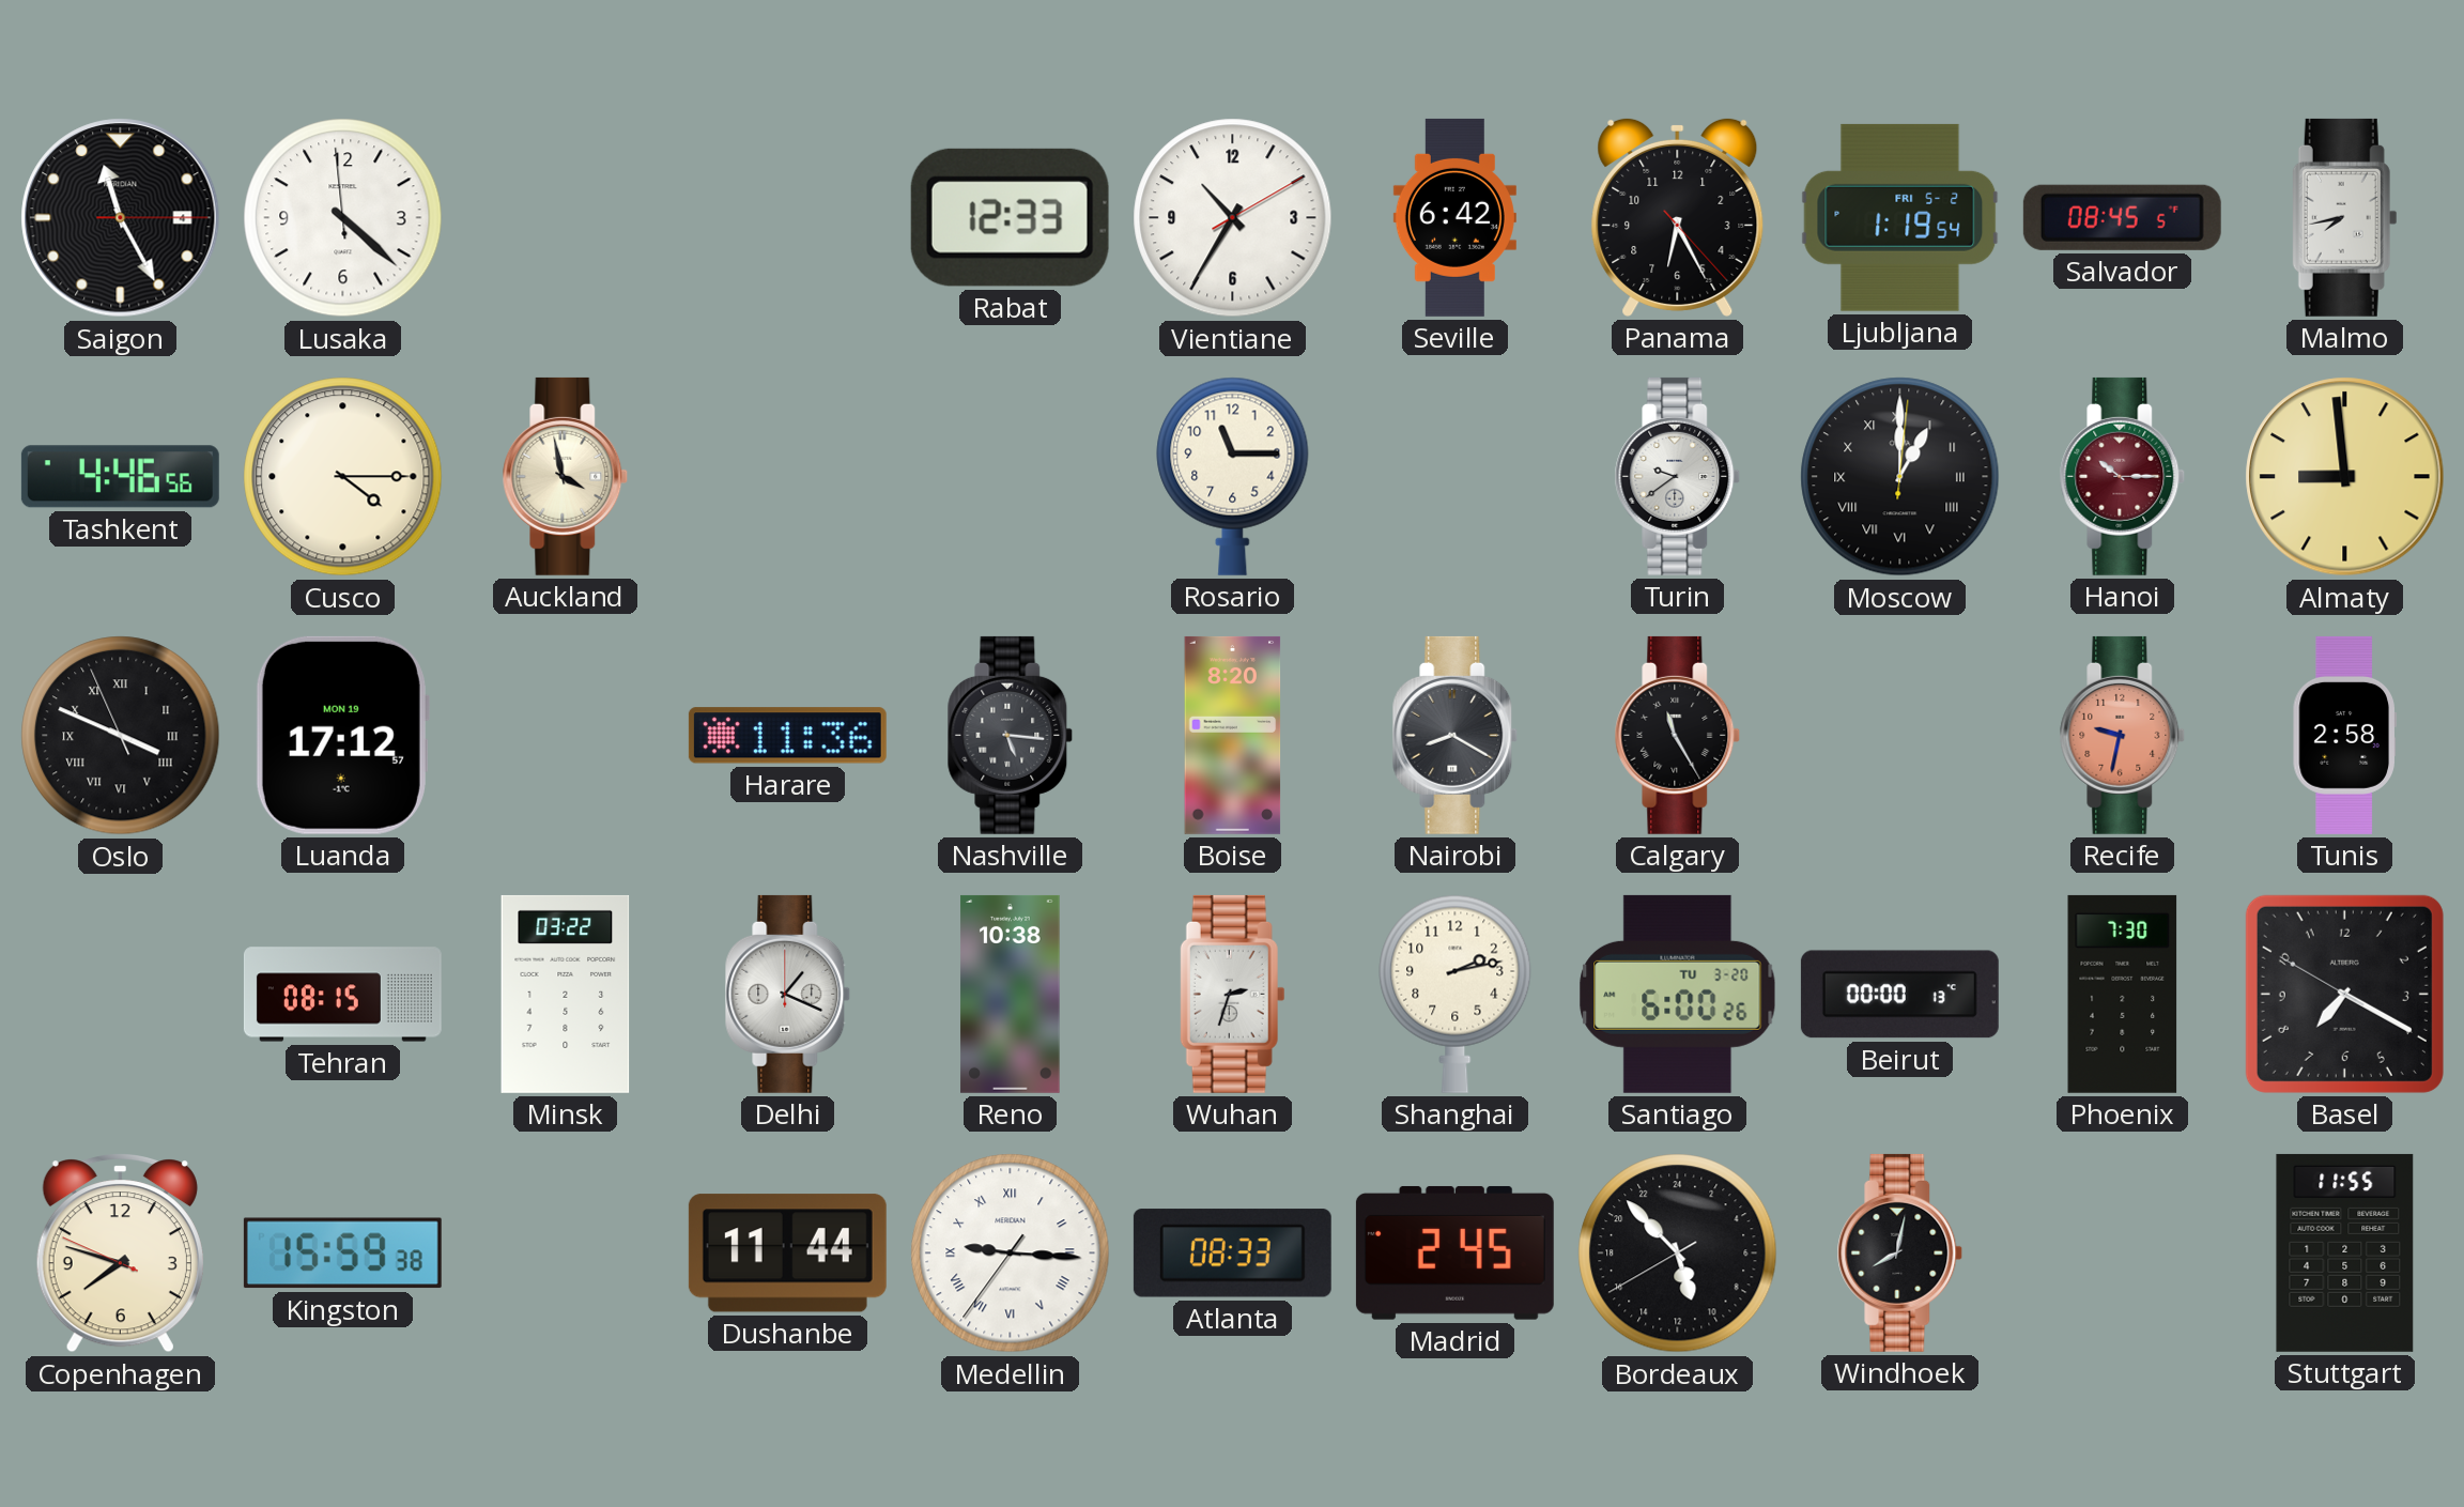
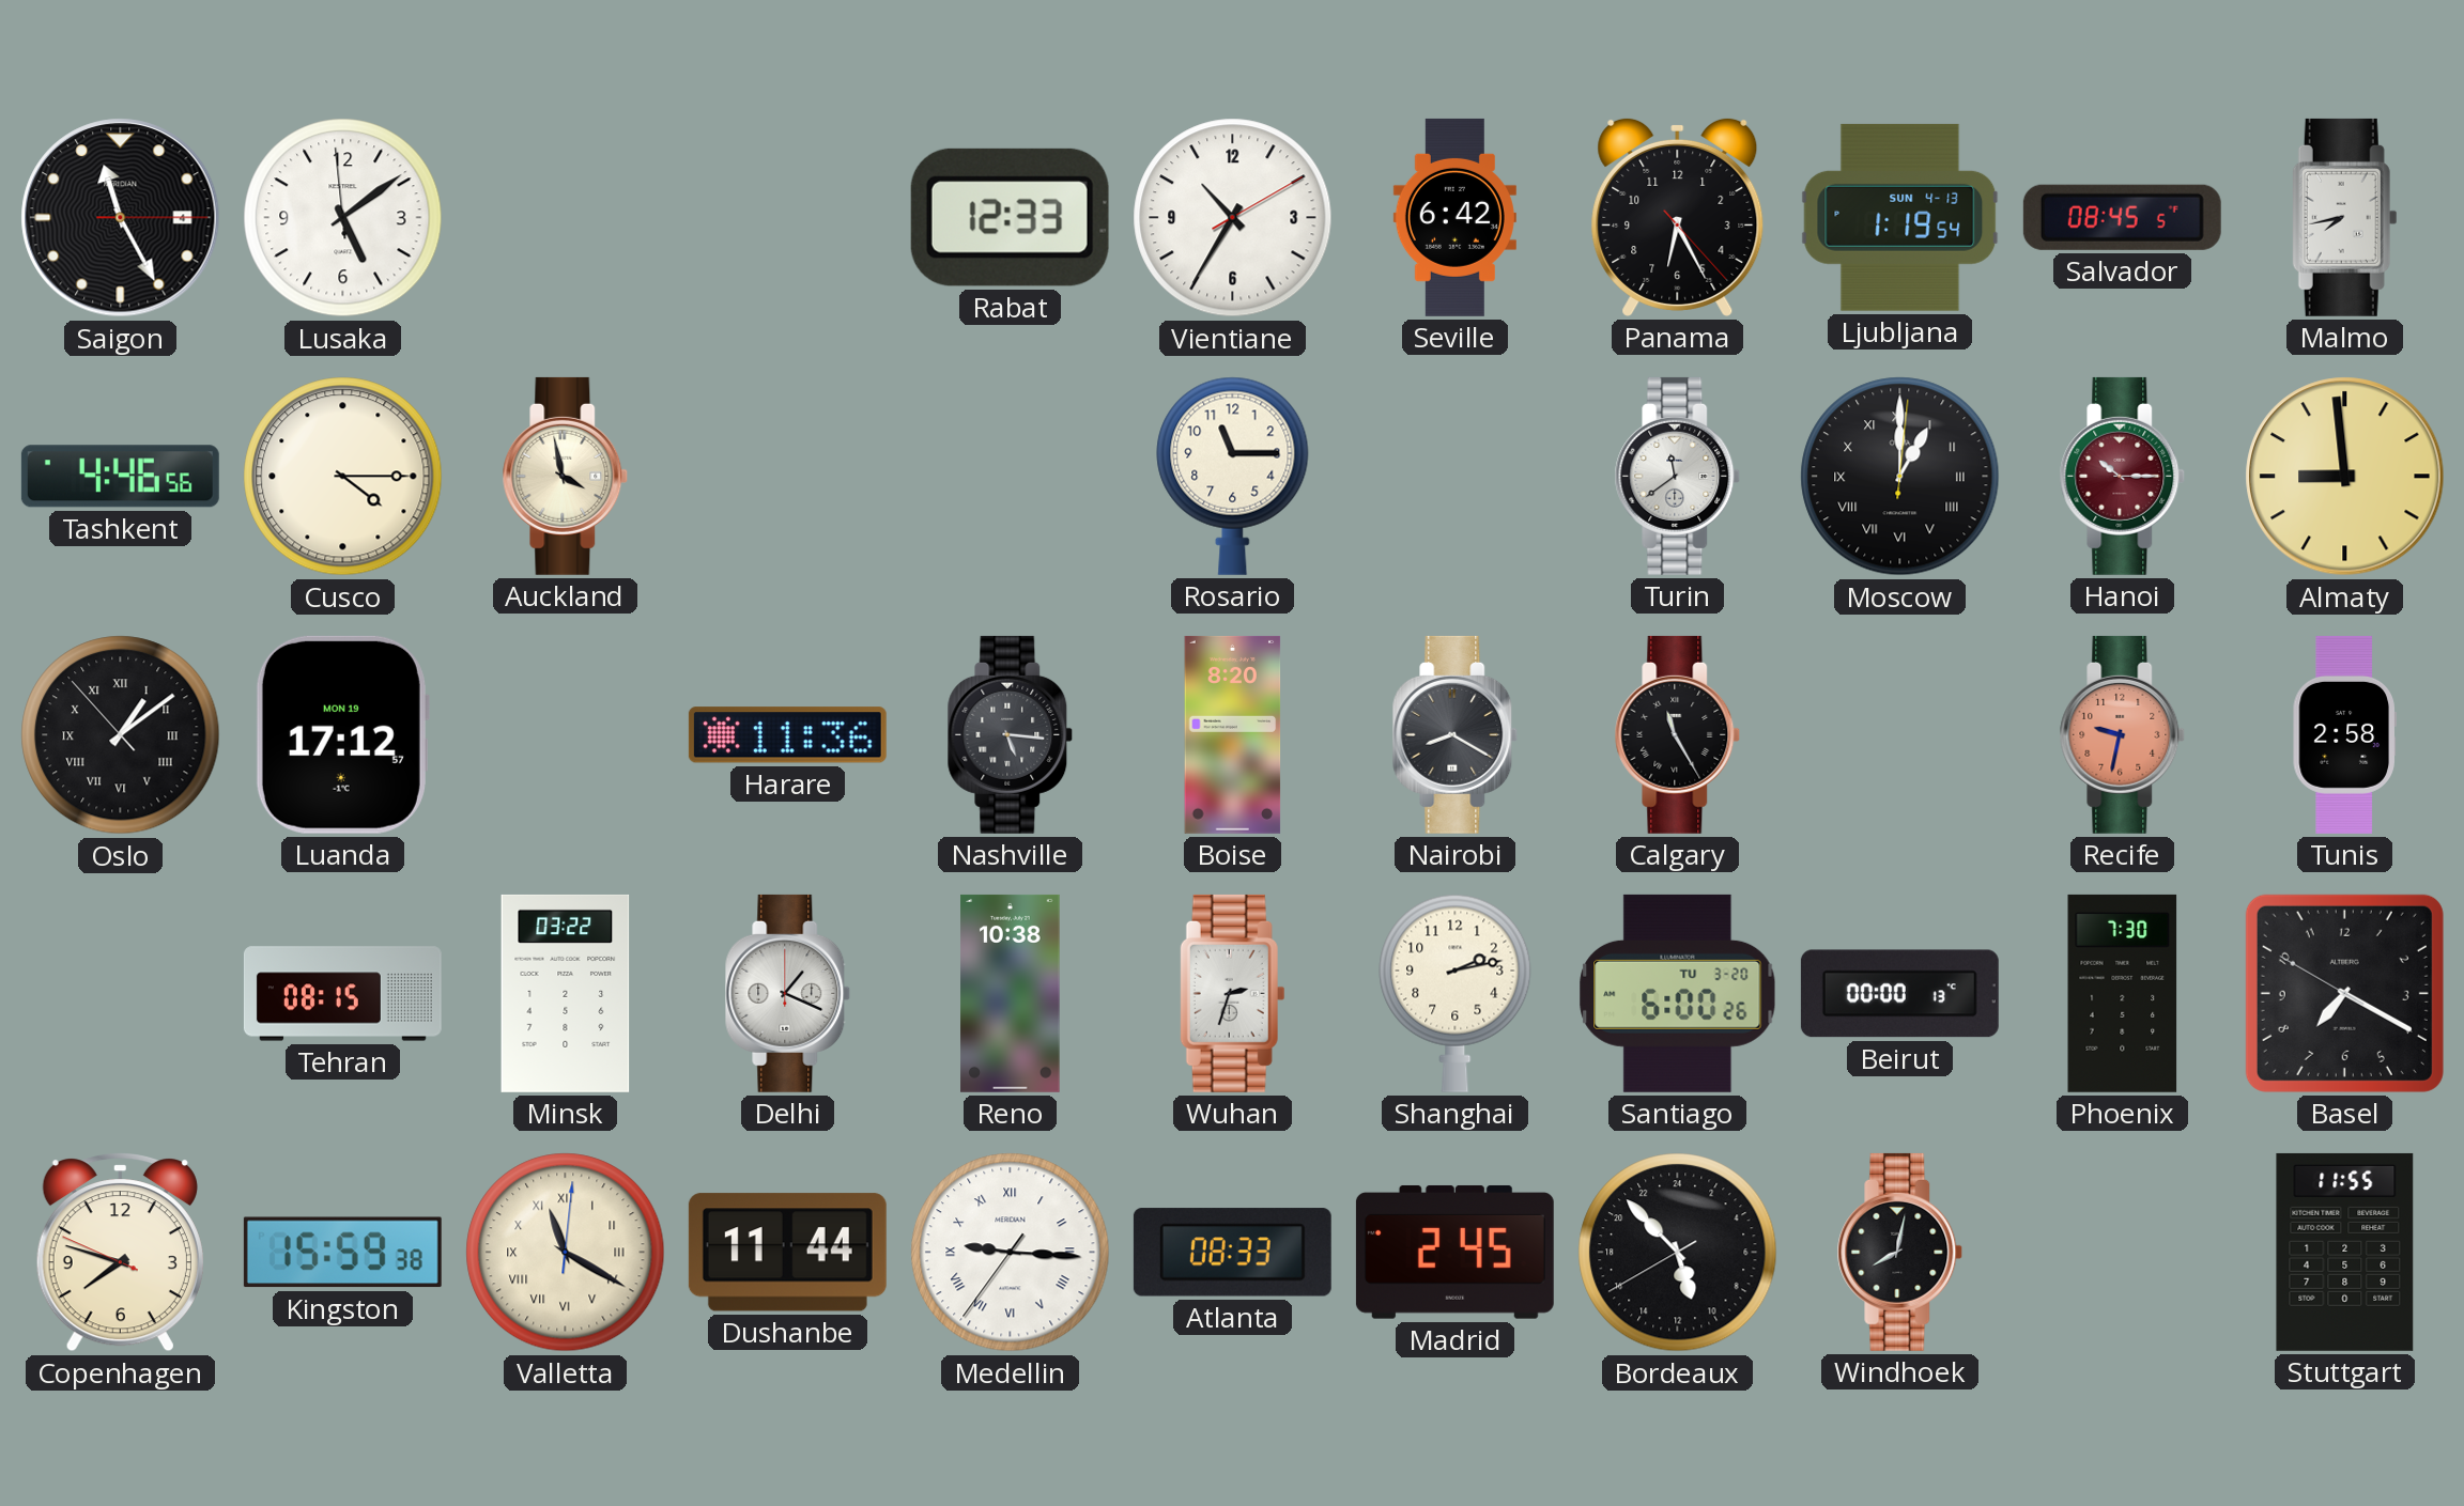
Lusaka: 4:21 -> 5:08
Ljubljana date: FRI 5-2 -> SUN 4-13
Turin: 9:39 -> 11:39
Oslo: 3:48 -> 1:08
Valletta: none -> 11:20
